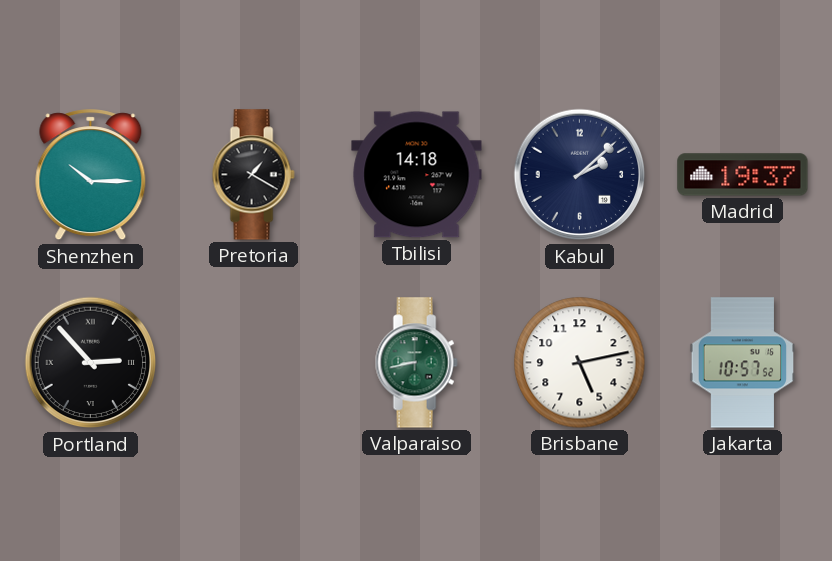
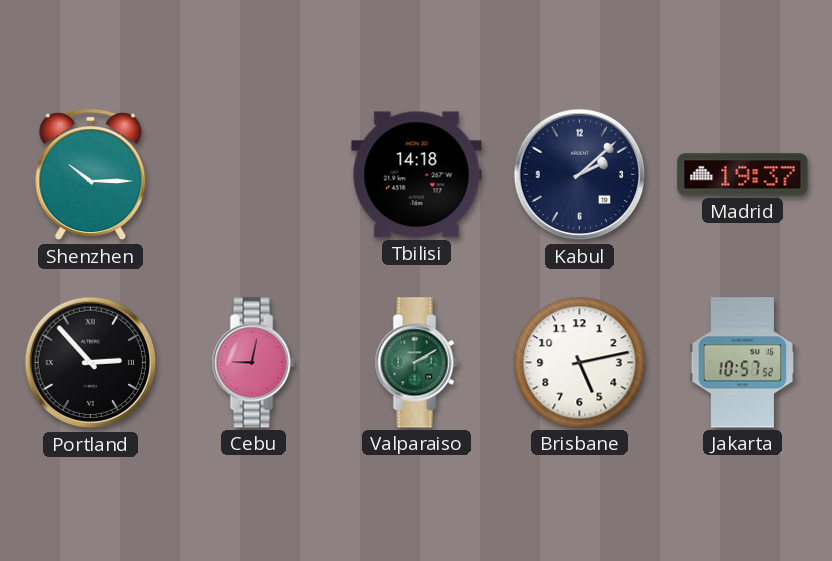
Pretoria: 1:20 -> none
Cebu: none -> 9:02
Valparaiso: 8:43 -> 2:10
